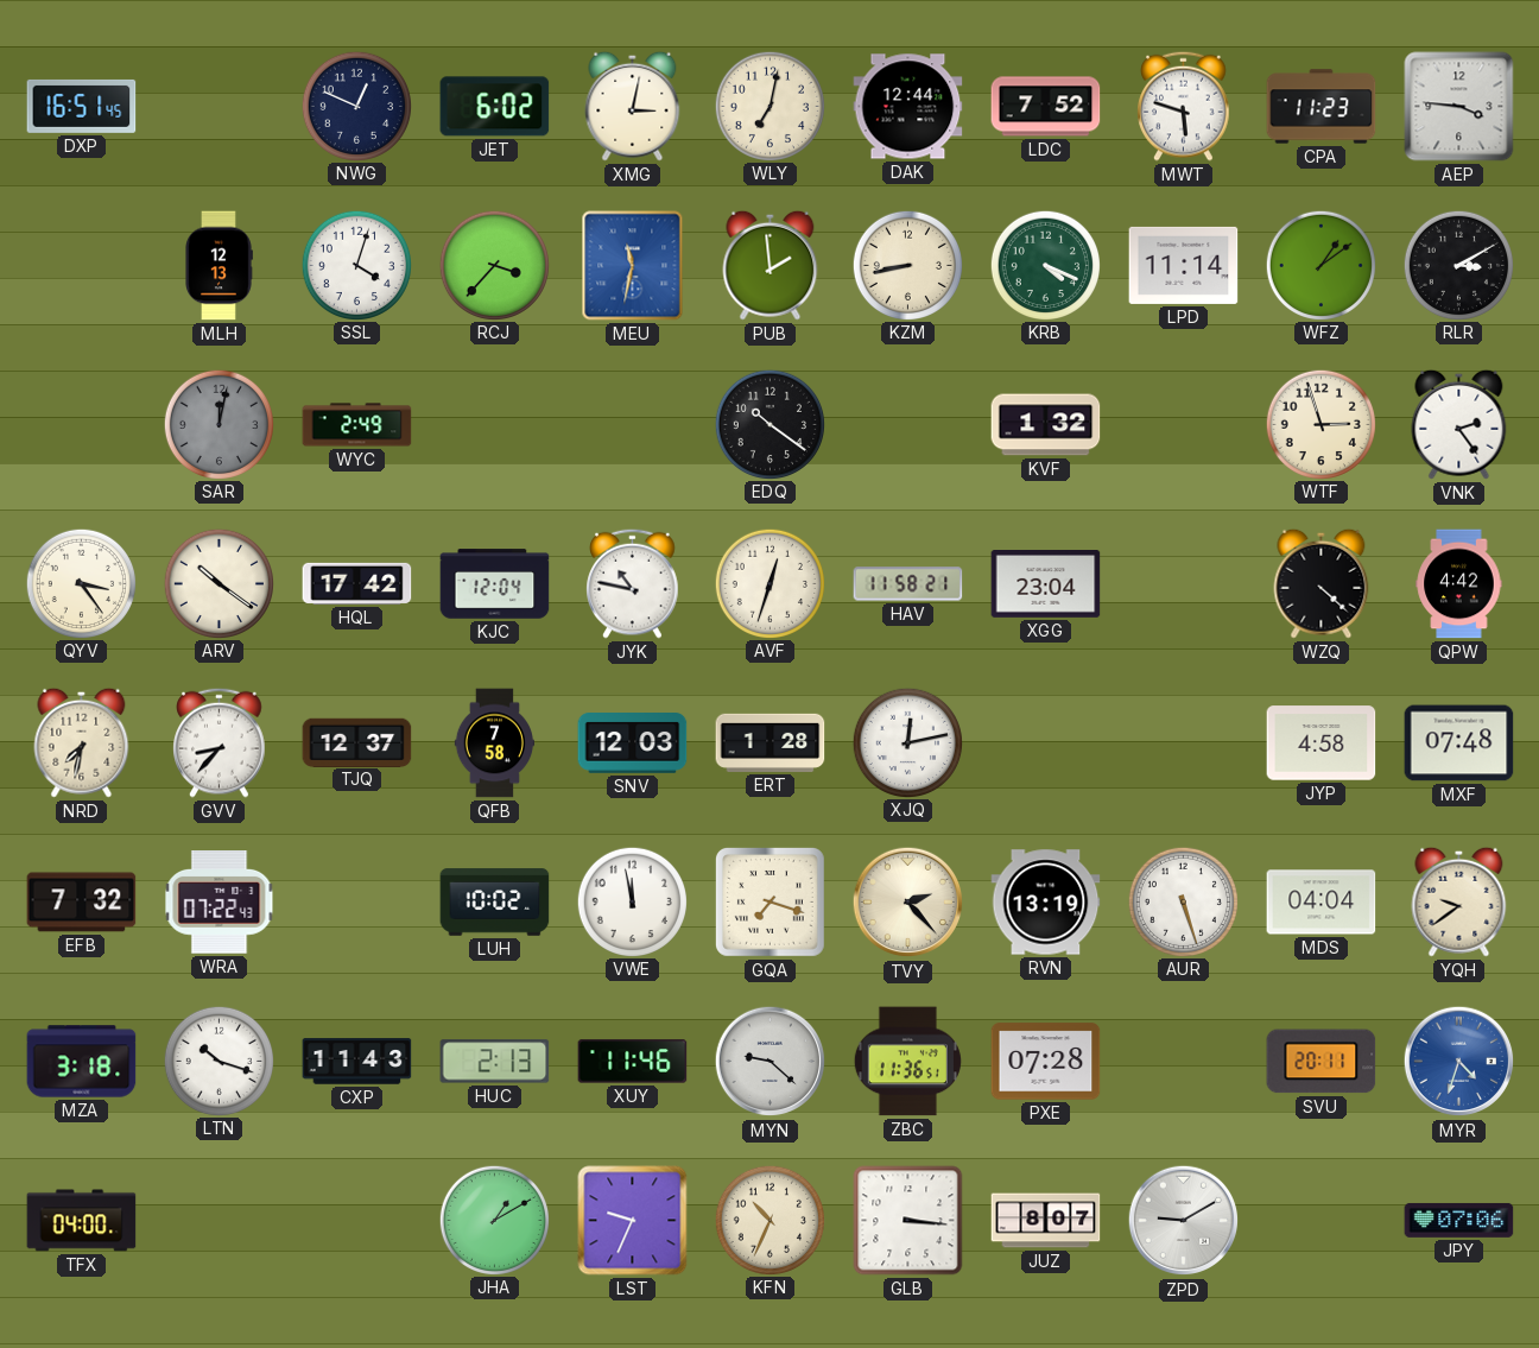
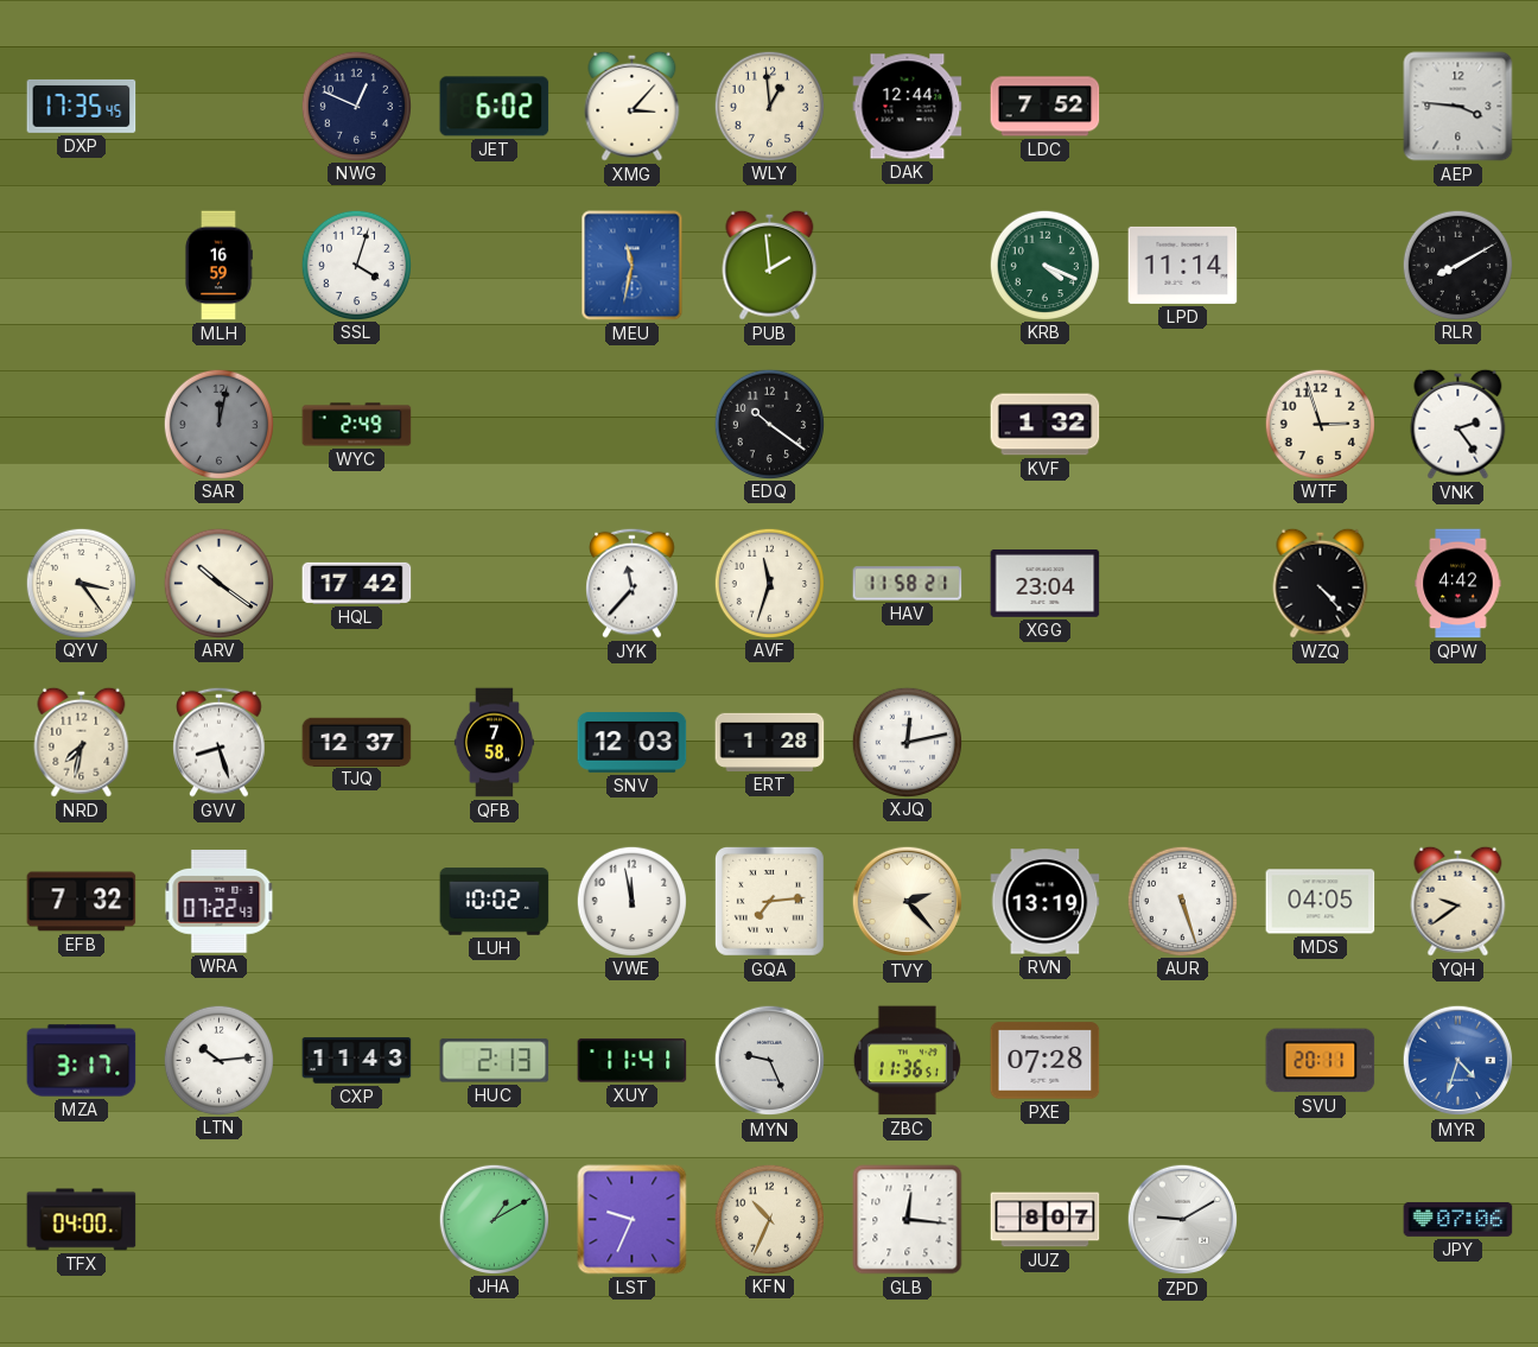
DXP: 16:51 -> 17:35
XMG: 3:02 -> 3:07
WLY: 7:02 -> 12:59
MWT: 5:48 -> none
CPA: 11:23 -> none
MLH: 12:13 -> 16:59
RCJ: 3:37 -> none
KZM: 8:43 -> none
WFZ: 1:09 -> none
RLR: 3:10 -> 8:10
KJC: 12:04 -> none
JYK: 10:47 -> 11:37
AVF: 12:33 -> 11:33
WZQ: 4:22 -> 4:23
GVV: 8:37 -> 8:27
JYP: 4:58 -> none
MXF: 07:48 -> none
GQA: 7:18 -> 7:14
MDS: 04:04 -> 04:05
MZA: 3:18 -> 3:17
LTN: 10:18 -> 10:14
XUY: 11:46 -> 11:41
MYN: 9:22 -> 9:26
GLB: 3:16 -> 12:16
